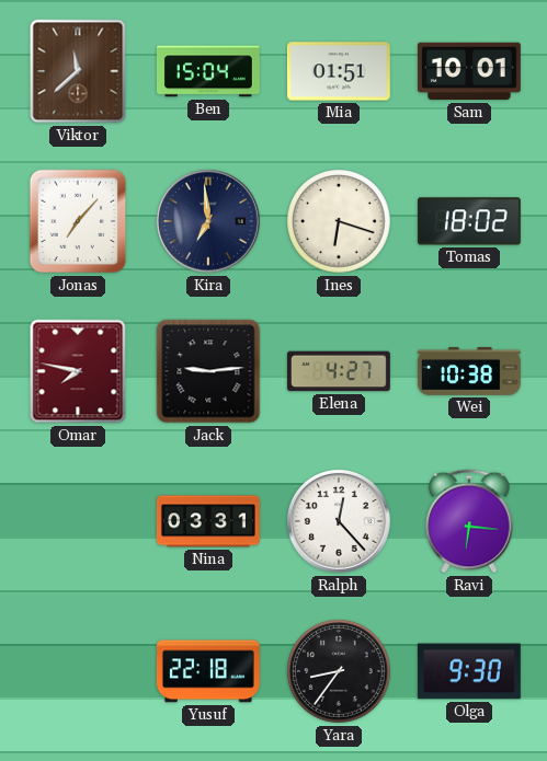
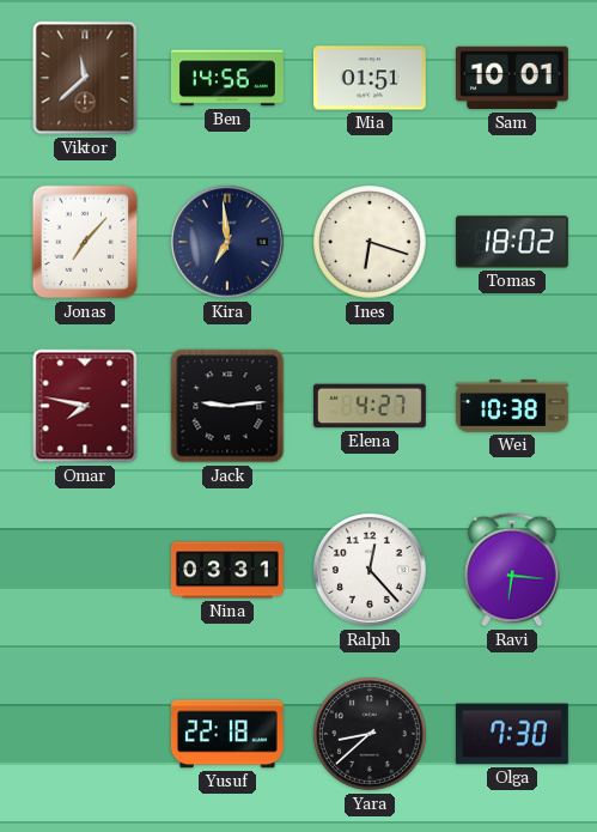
Ben: 15:04 -> 14:56
Yara: 8:36 -> 8:38
Olga: 9:30 -> 7:30
